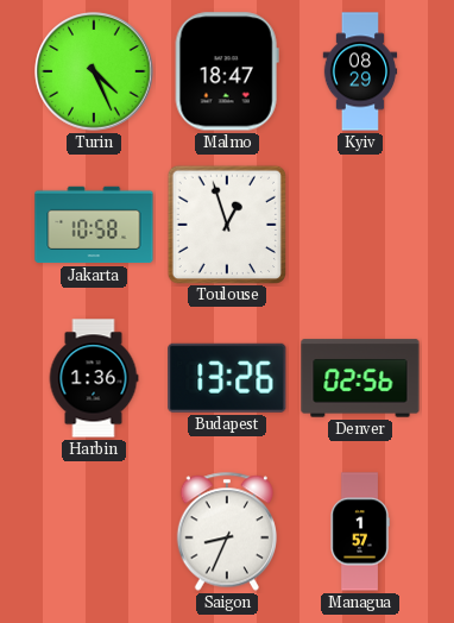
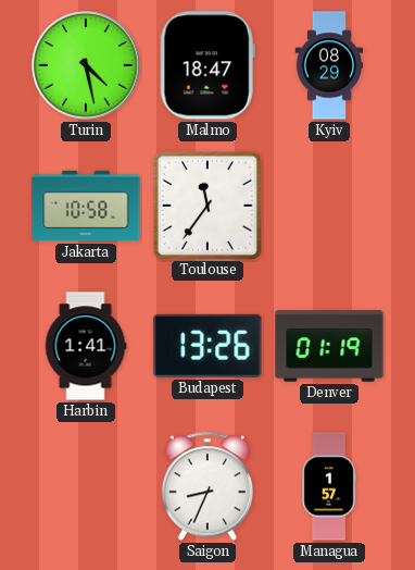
Turin: 4:26 -> 4:28
Toulouse: 12:57 -> 11:36
Harbin: 1:36 -> 1:41
Denver: 02:56 -> 01:19
